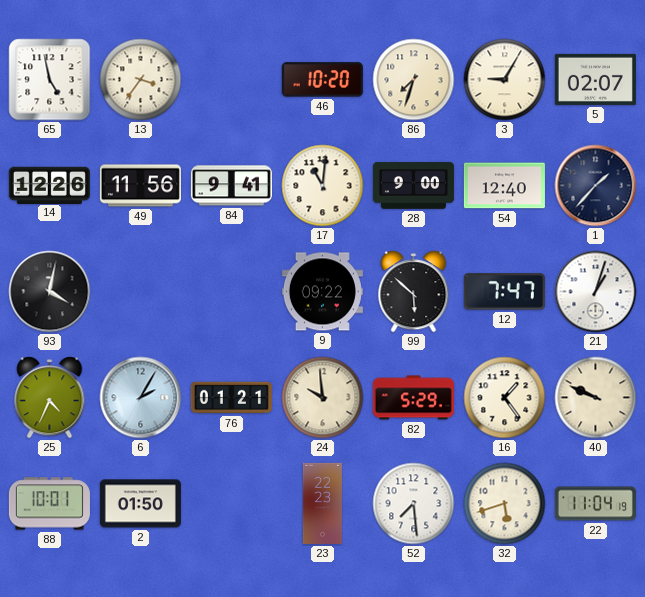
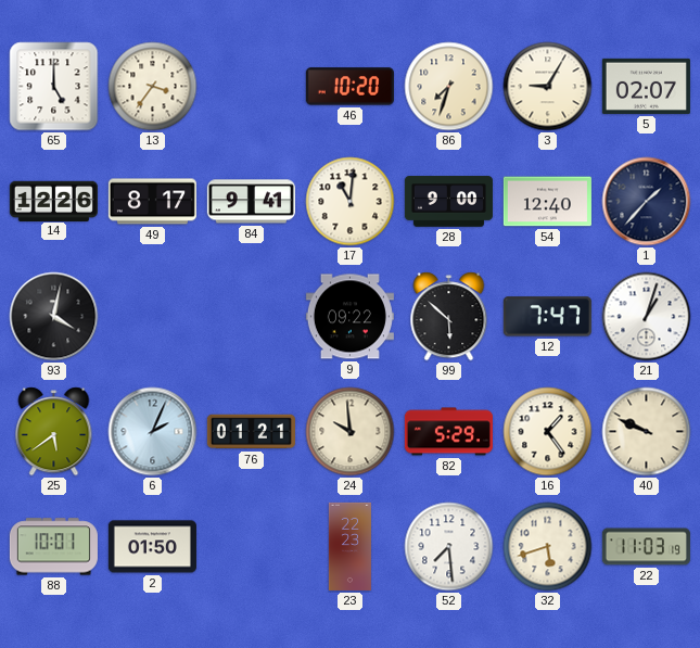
65: 4:58 -> 5:00
49: 11:56 -> 8:17
25: 4:34 -> 5:39
6: 2:05 -> 2:04
22: 11:04 -> 11:03
